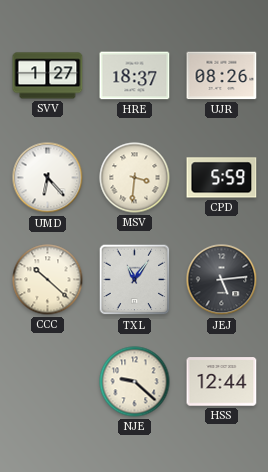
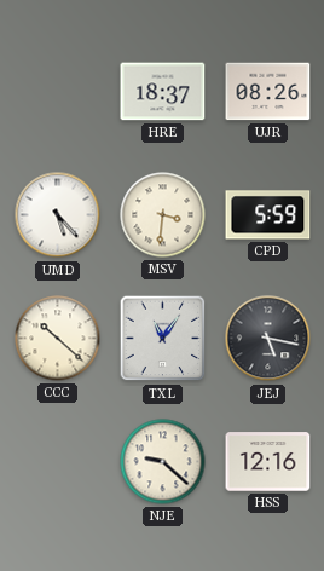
SVV: 1:27 -> none
UMD: 6:23 -> 5:23
JEJ: 5:14 -> 5:17
HSS: 12:44 -> 12:16
